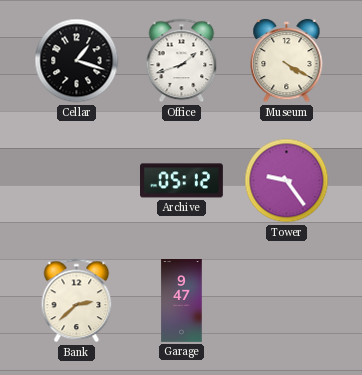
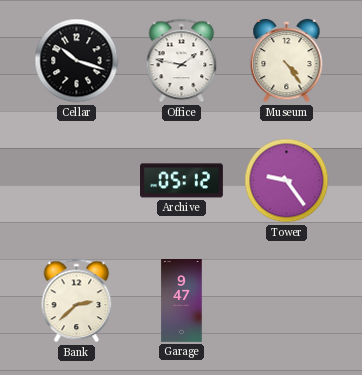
Cellar: 1:18 -> 10:18
Office: 1:42 -> 1:47
Museum: 4:20 -> 4:24
